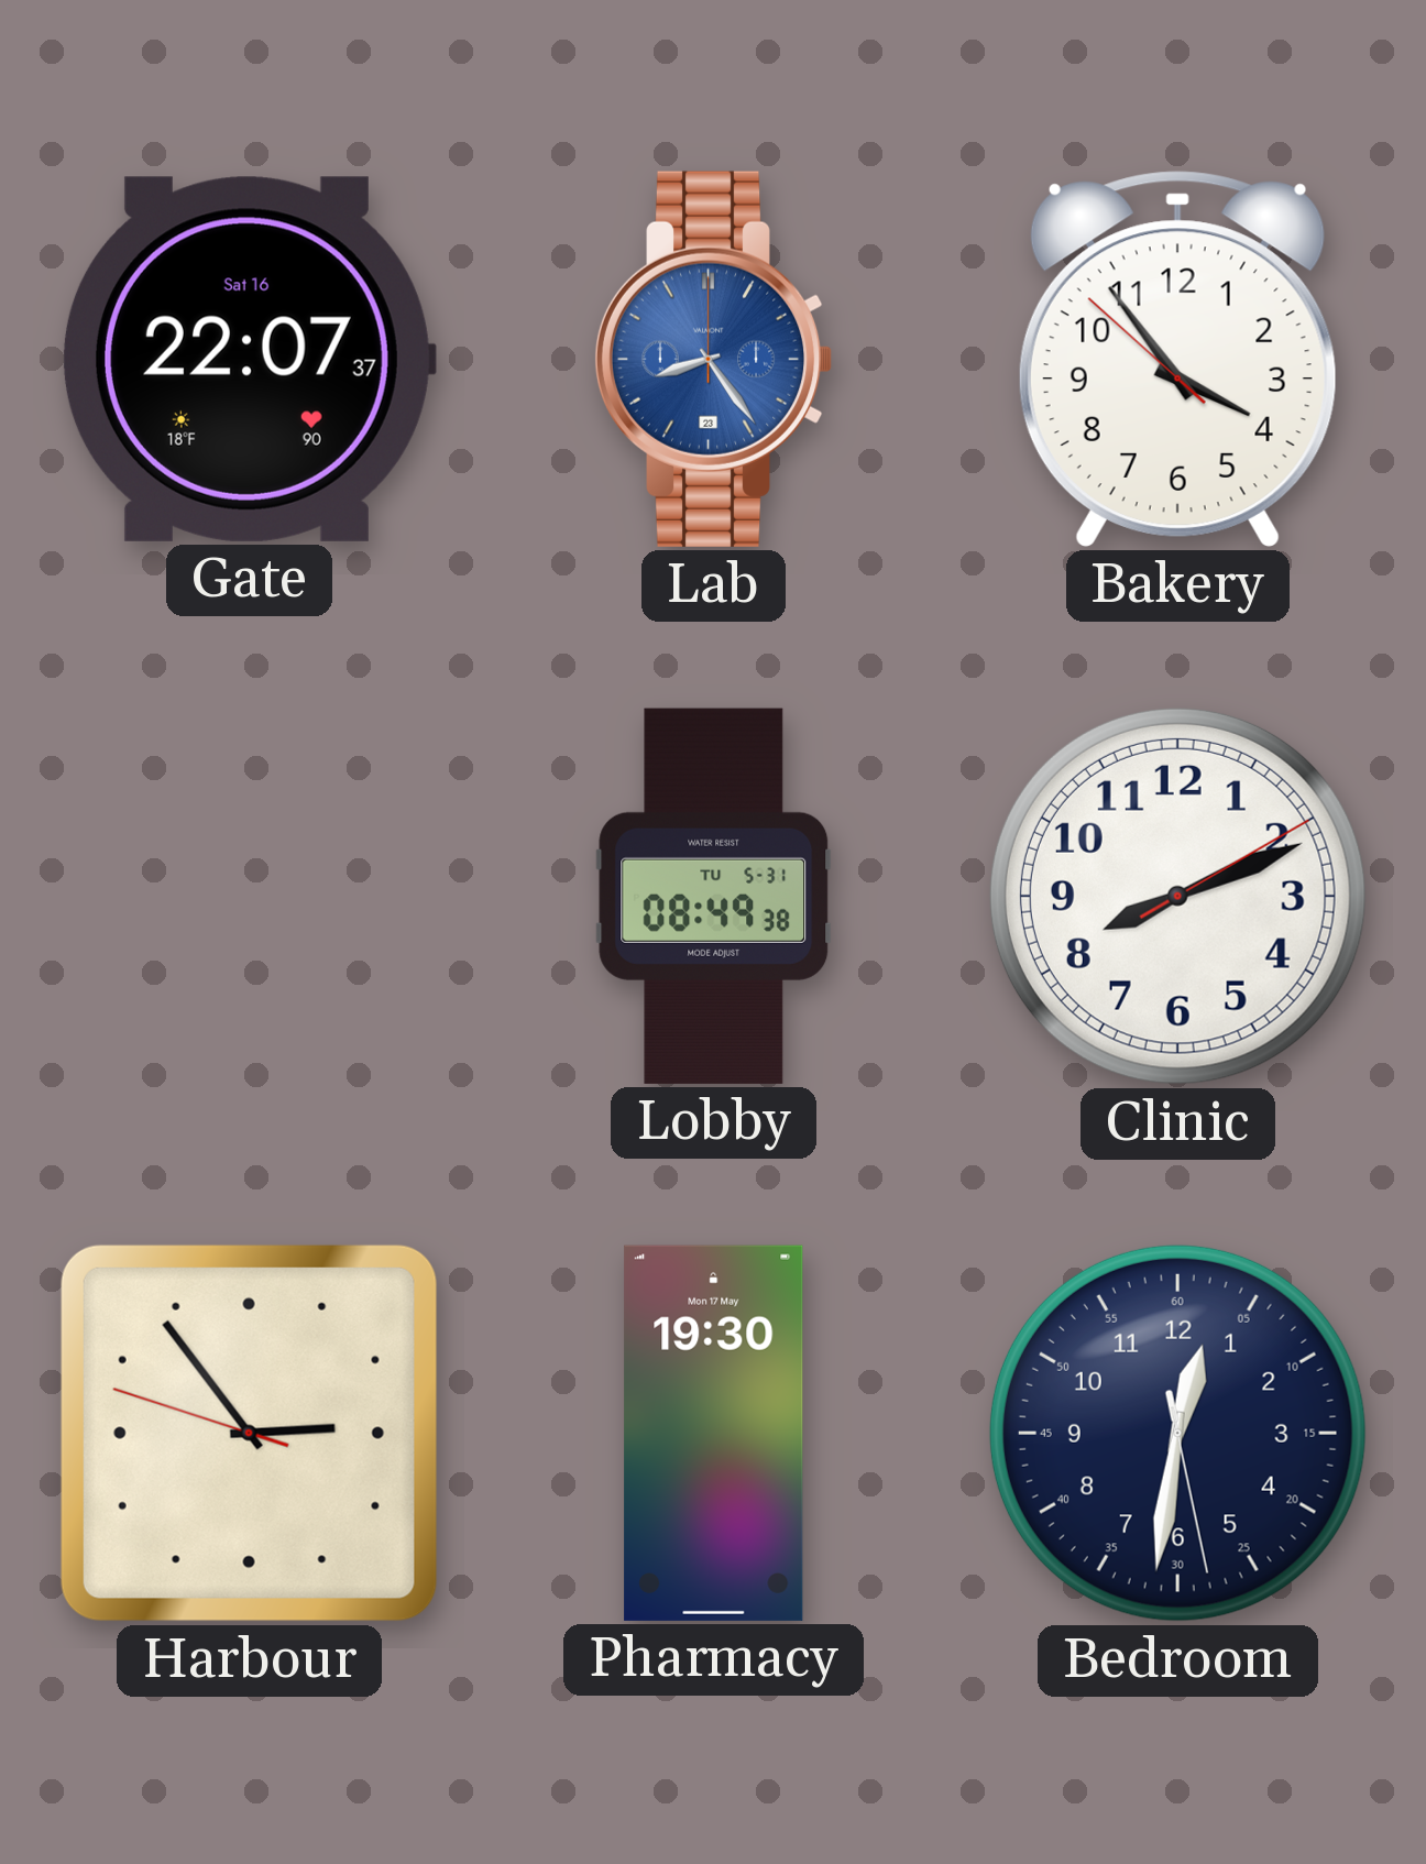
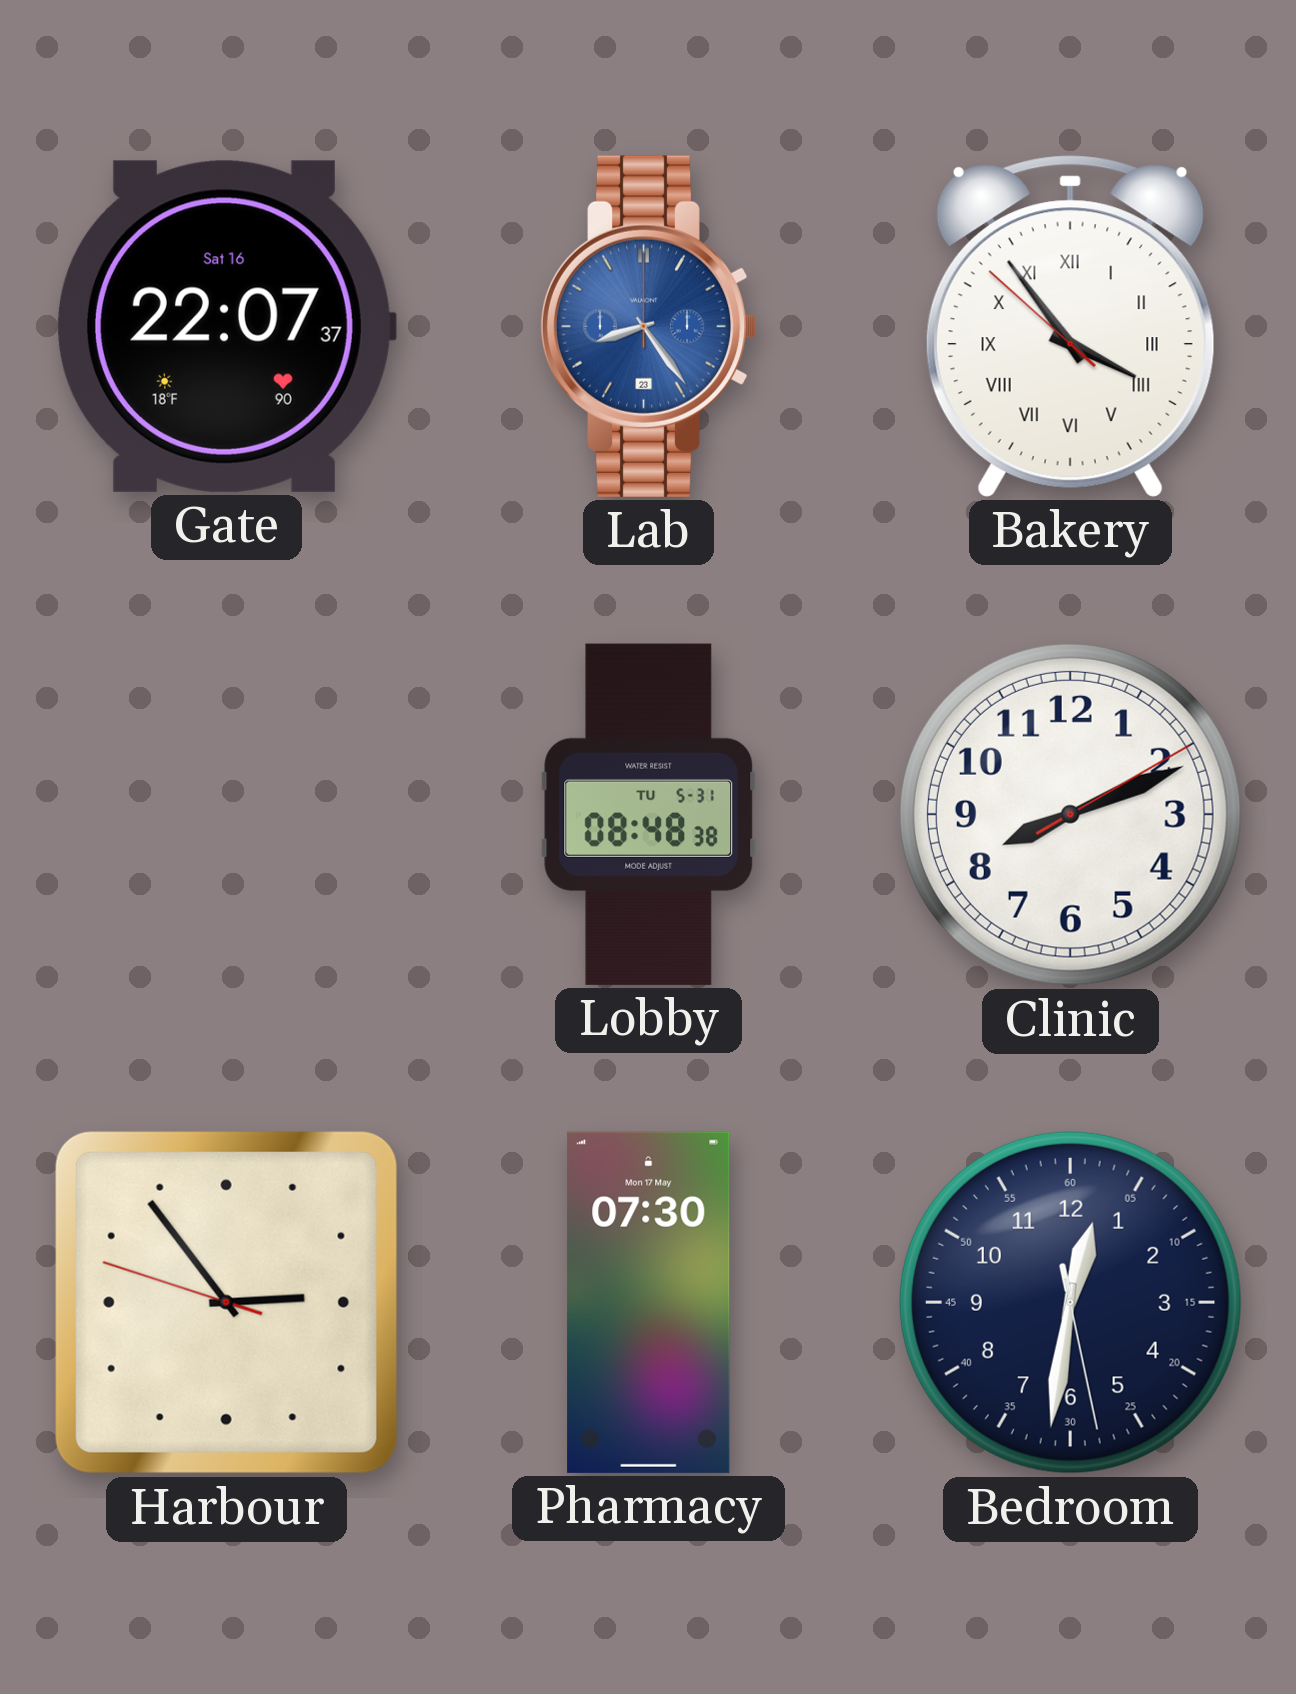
Bakery numerals: Arabic -> Roman
Lobby: 08:49 -> 08:48
Pharmacy: 19:30 -> 07:30
